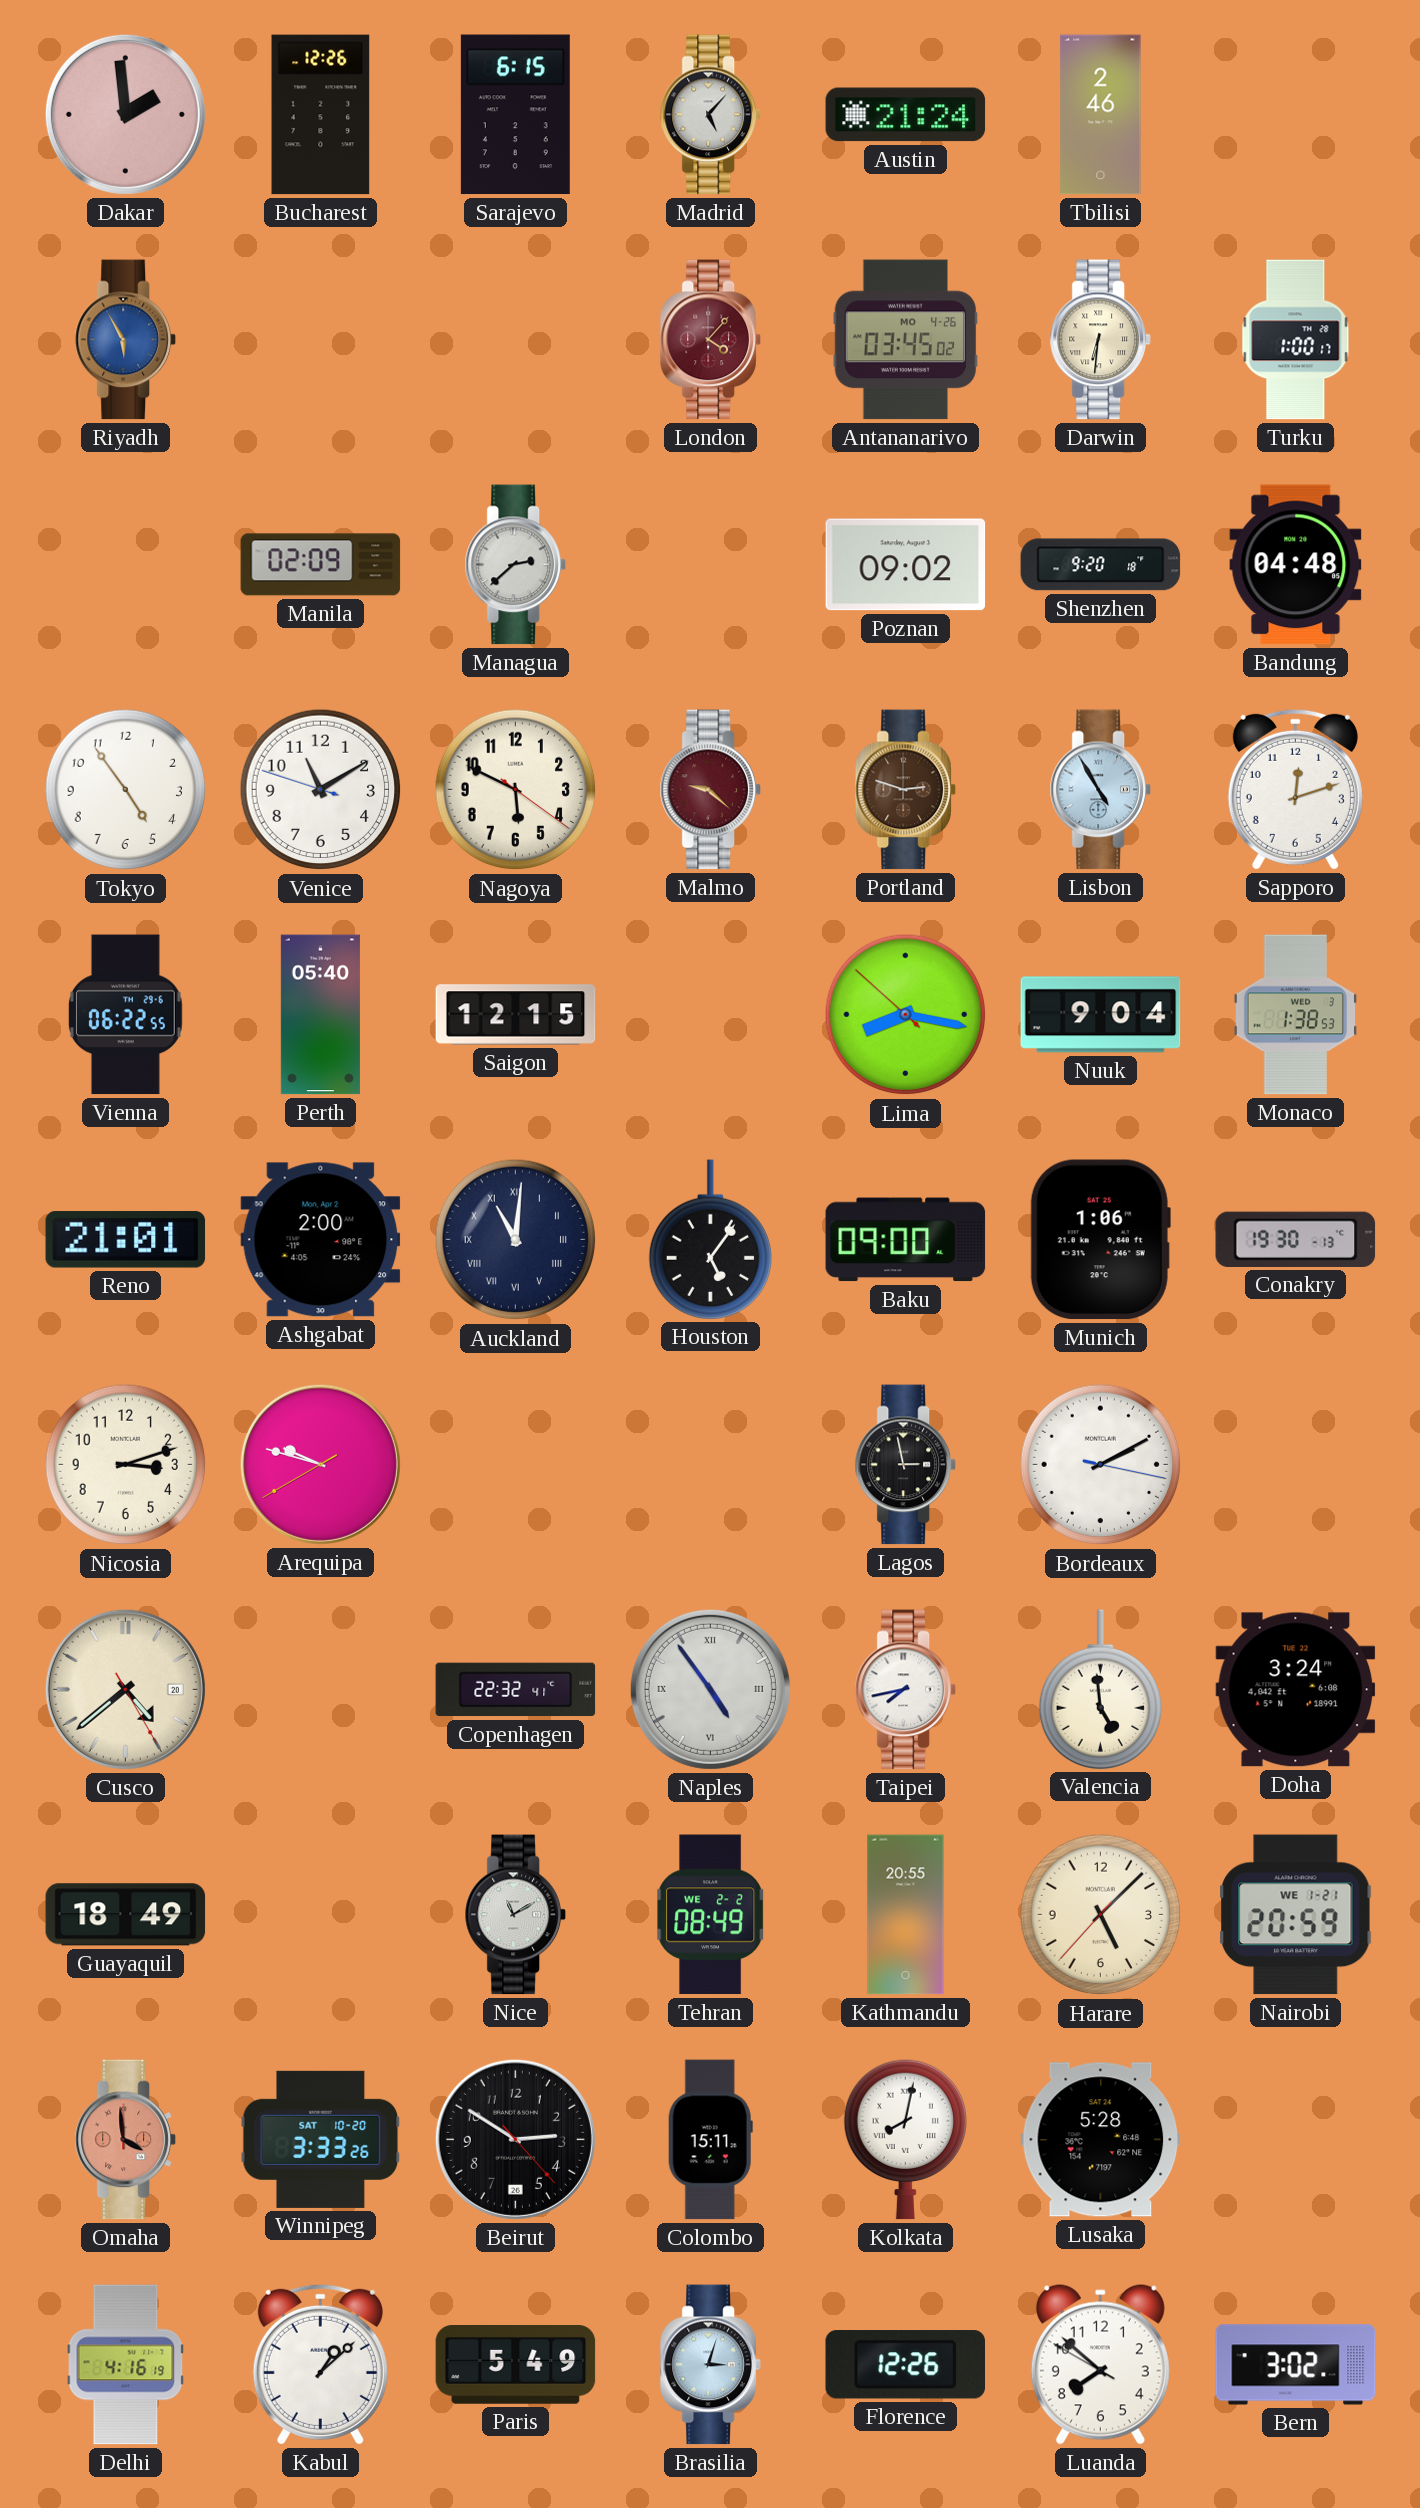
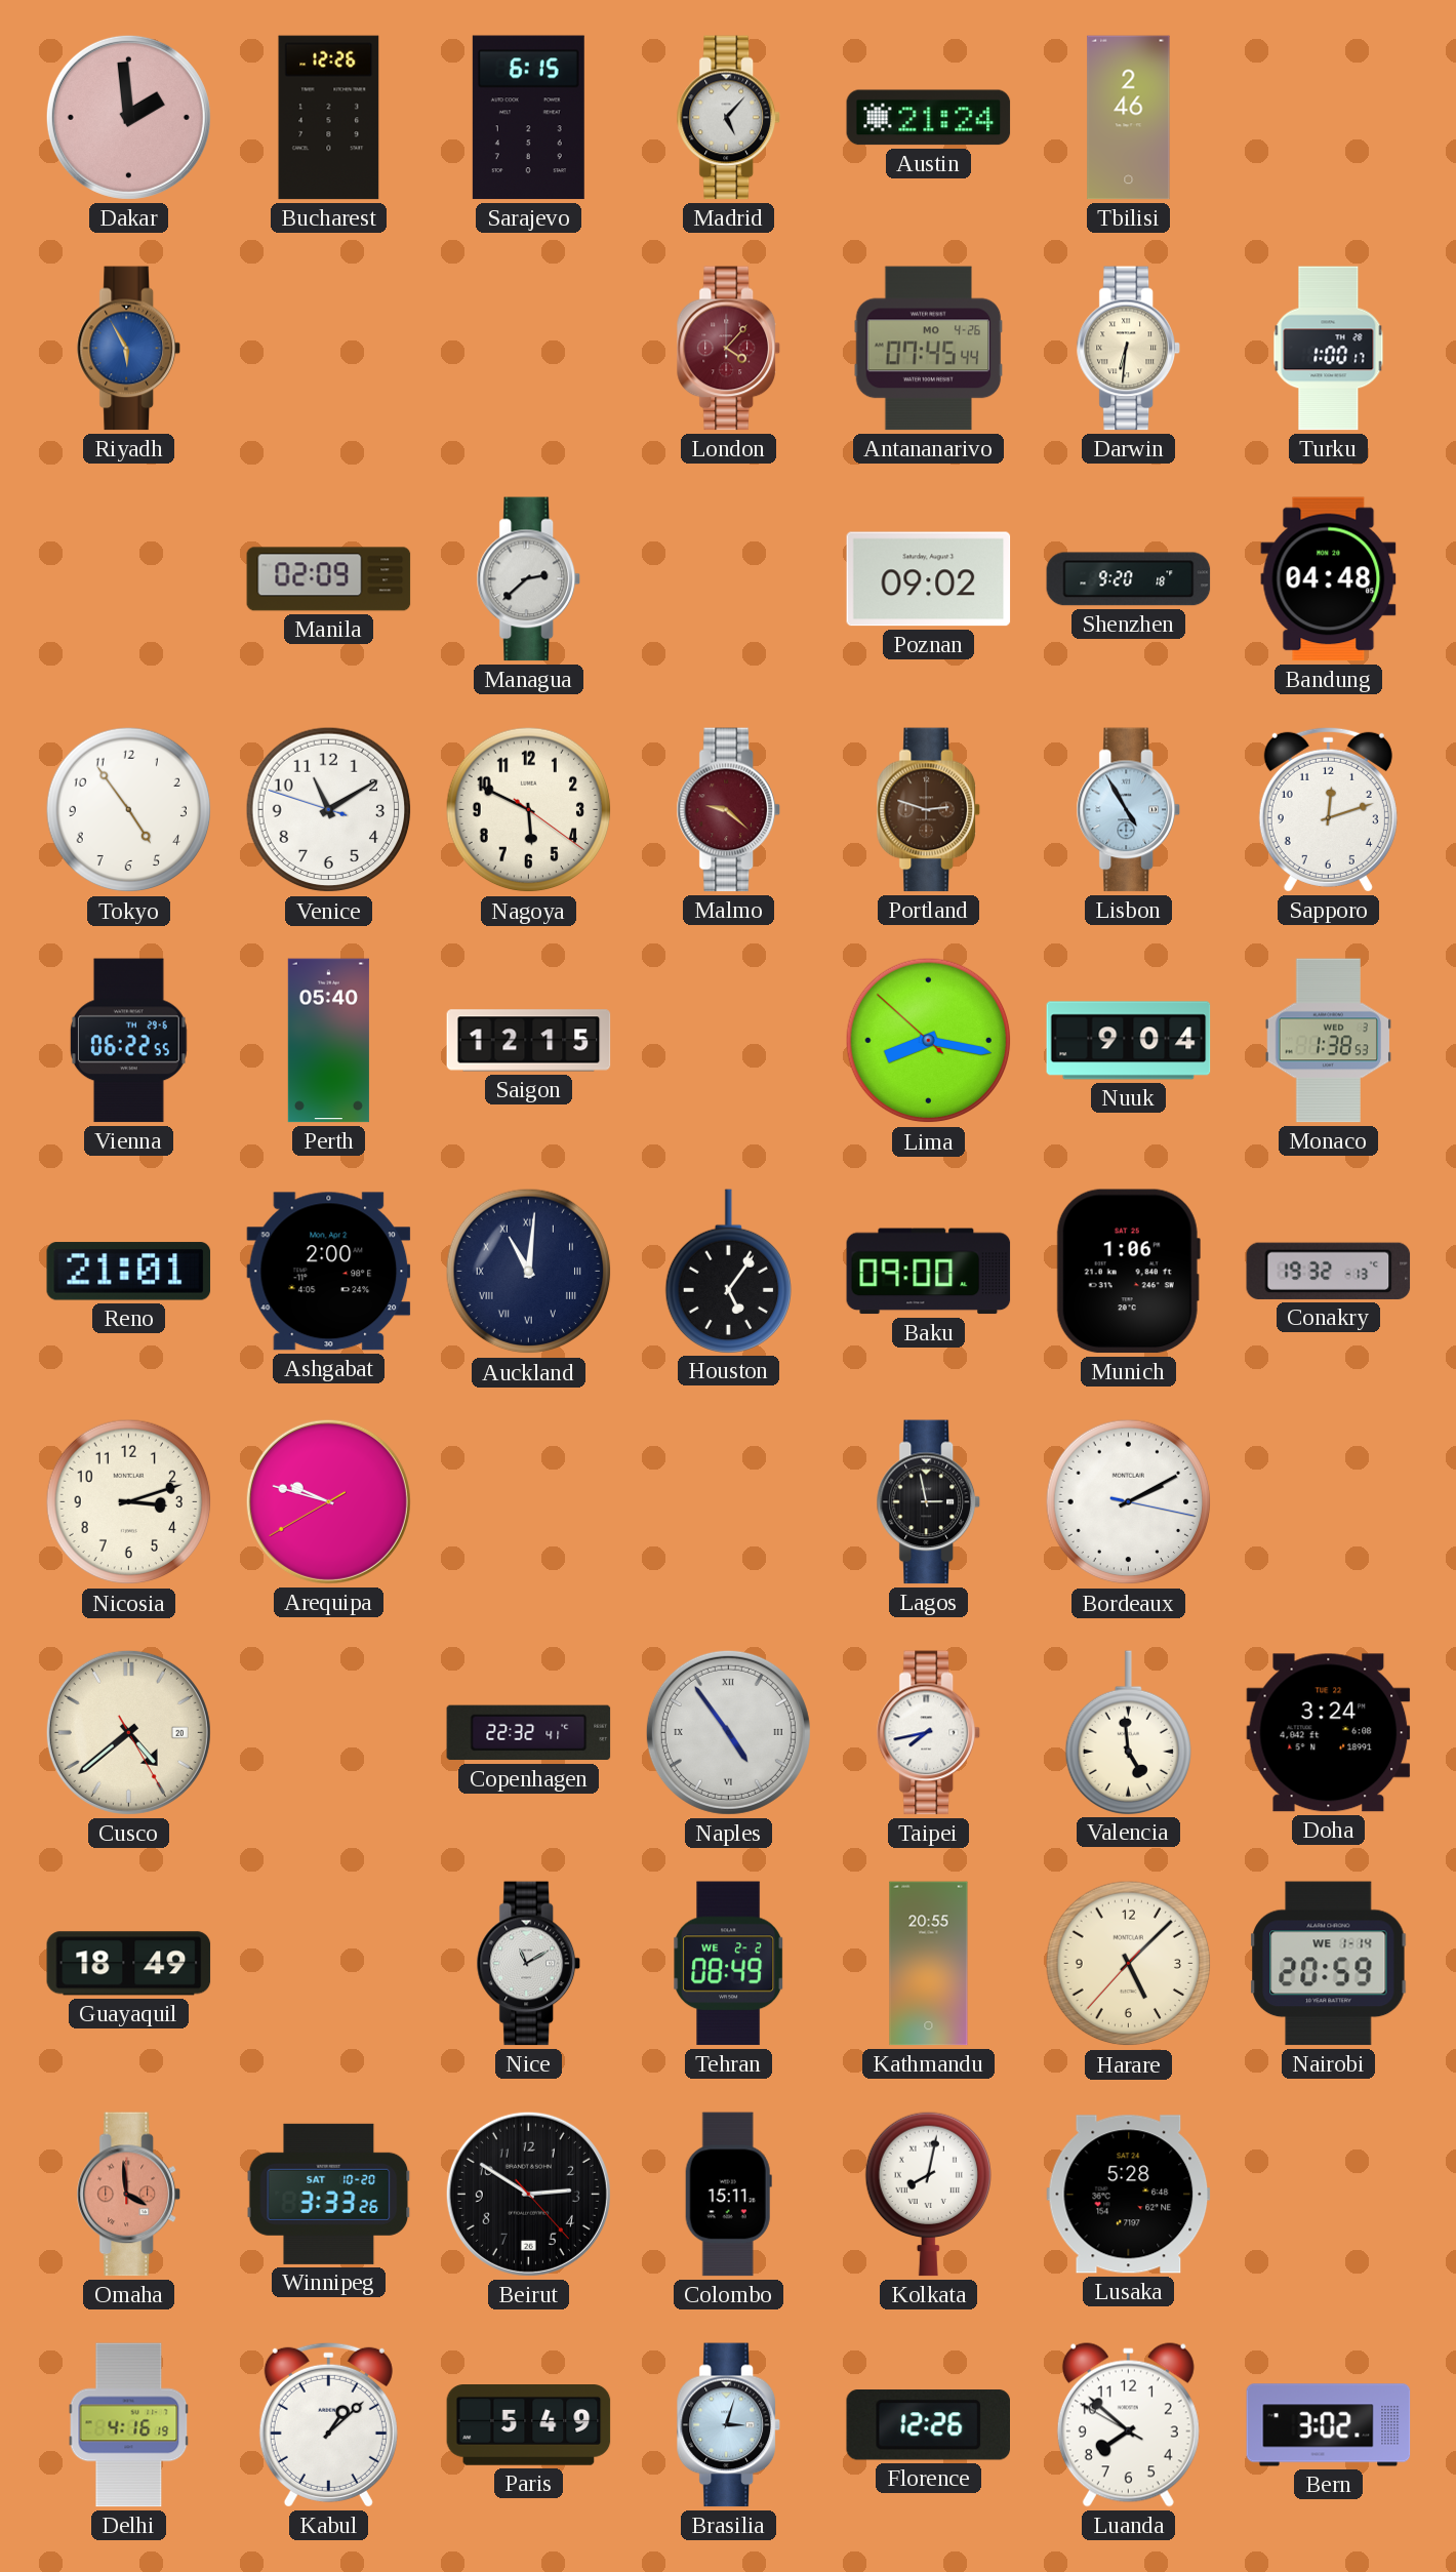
Antananarivo: 03:45 -> 07:45
Conakry: 19:30 -> 19:32
Nairobi date: WE 1-21 -> WE 1-14
